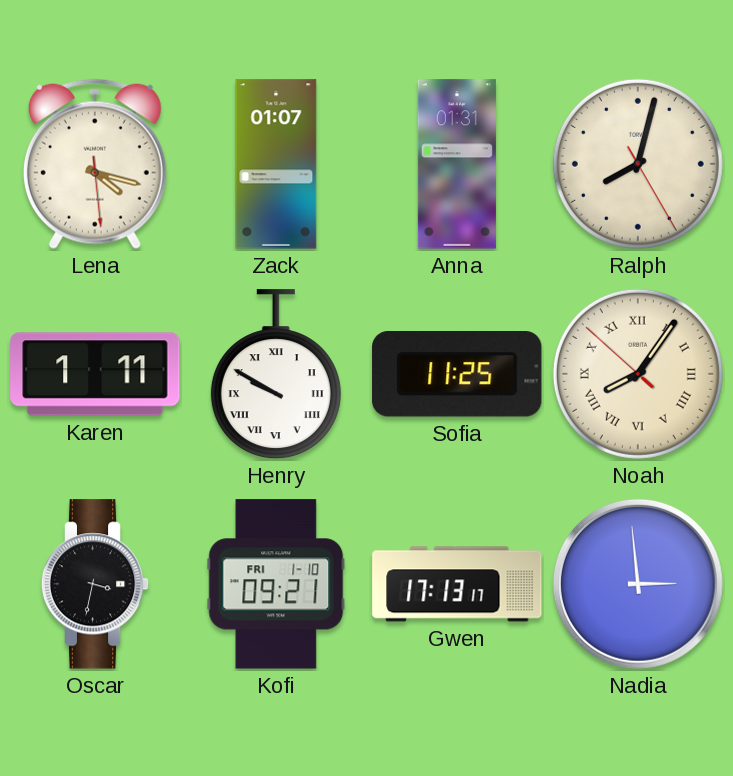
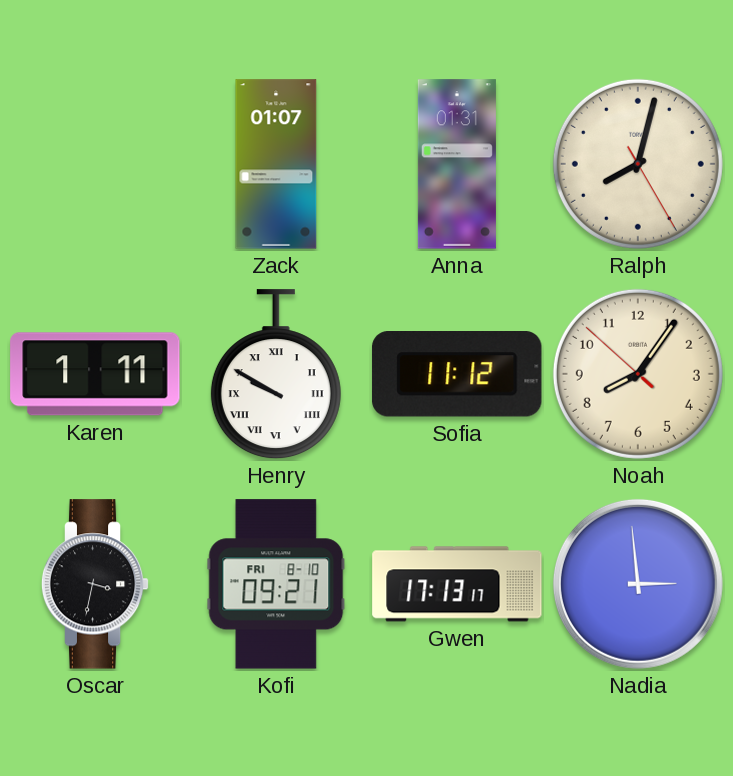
Lena: 4:17 -> none
Sofia: 11:25 -> 11:12
Noah numerals: Roman -> Arabic
Kofi date: FRI 1-10 -> FRI 8-10
